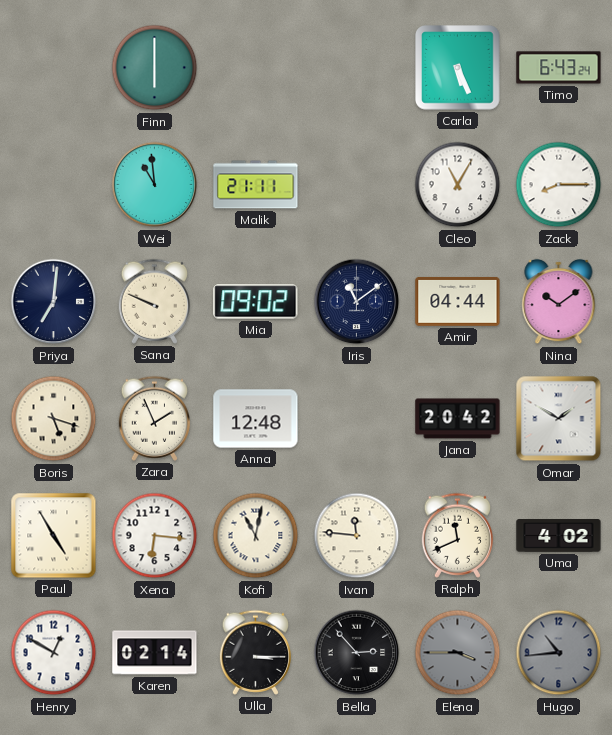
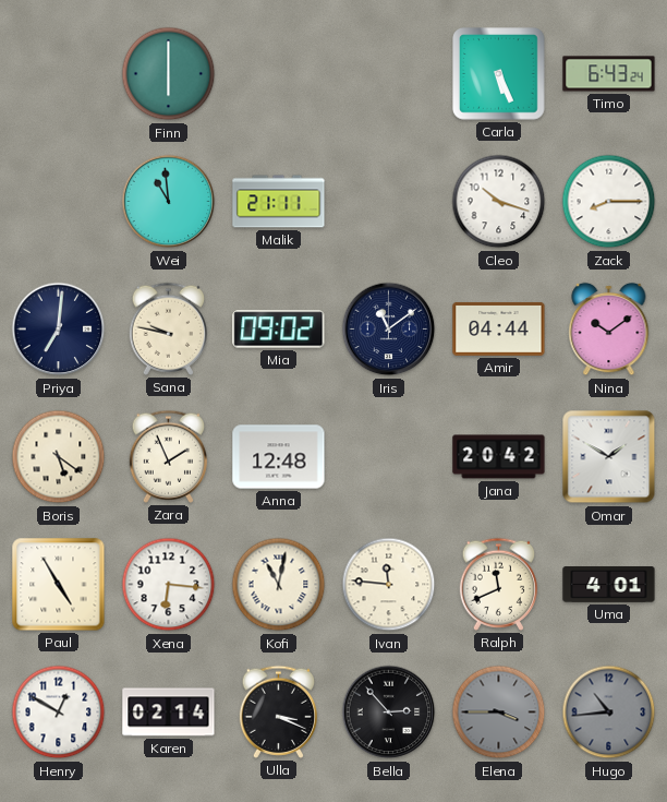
Cleo: 11:05 -> 10:18
Sana: 9:49 -> 9:47
Boris: 5:18 -> 5:21
Uma: 4:02 -> 4:01
Ulla: 3:15 -> 3:19
